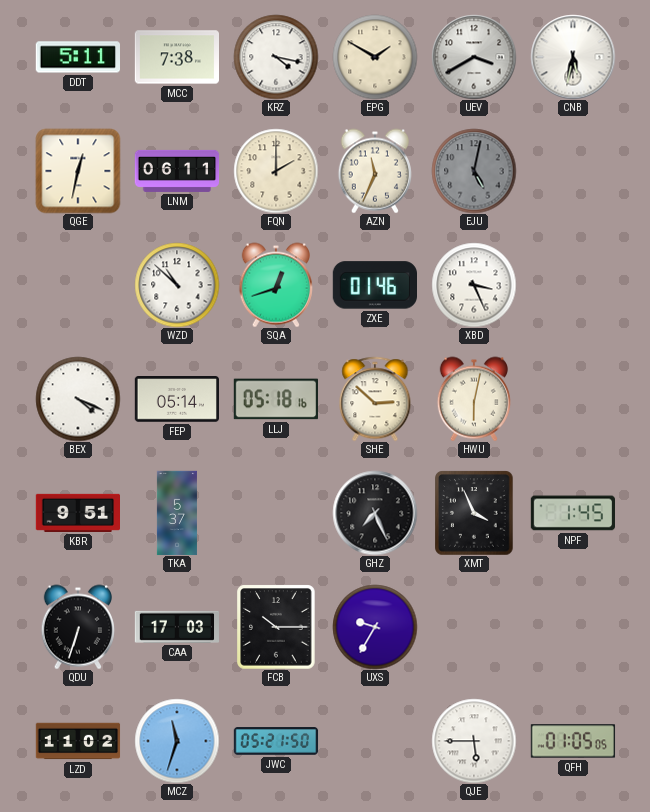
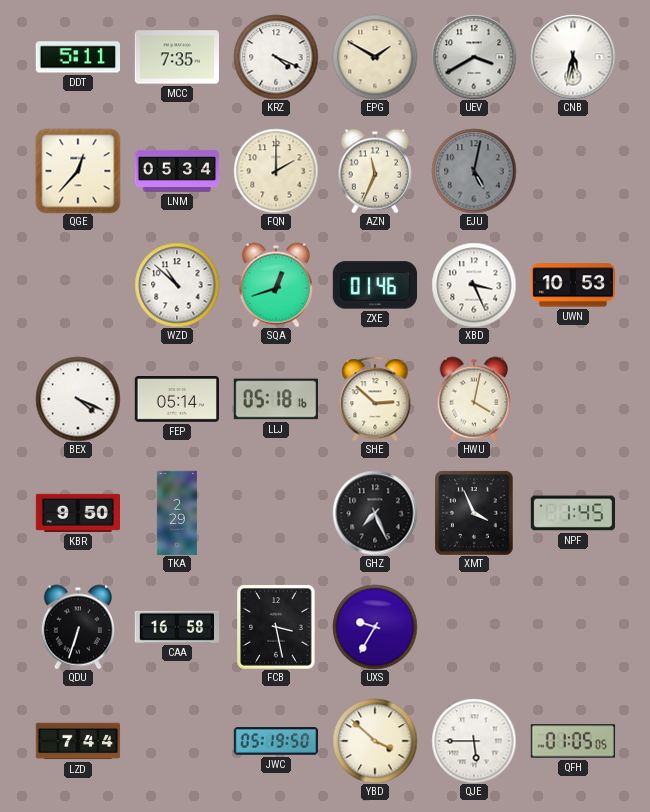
MCC: 7:38 -> 7:35
KRZ: 4:17 -> 4:19
QGE: 12:32 -> 12:37
LNM: 06:11 -> 05:34
UWN: none -> 10:53
HWU: 6:02 -> 4:02
KBR: 9:51 -> 9:50
TKA: 5:37 -> 2:29
CAA: 17:03 -> 16:58
FCB: 10:15 -> 3:28
LZD: 11:02 -> 7:44
MCZ: 11:33 -> none
JWC: 05:21 -> 05:19
YBD: none -> 3:52
